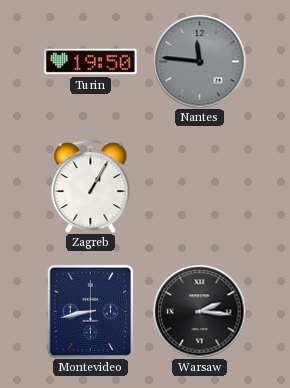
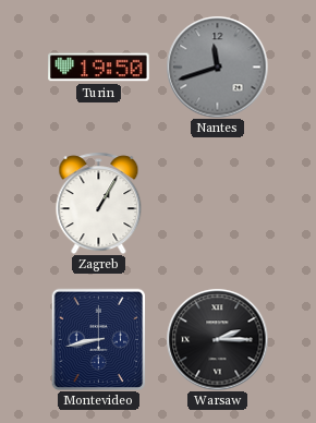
Nantes: 11:46 -> 11:42
Warsaw: 2:16 -> 2:15
